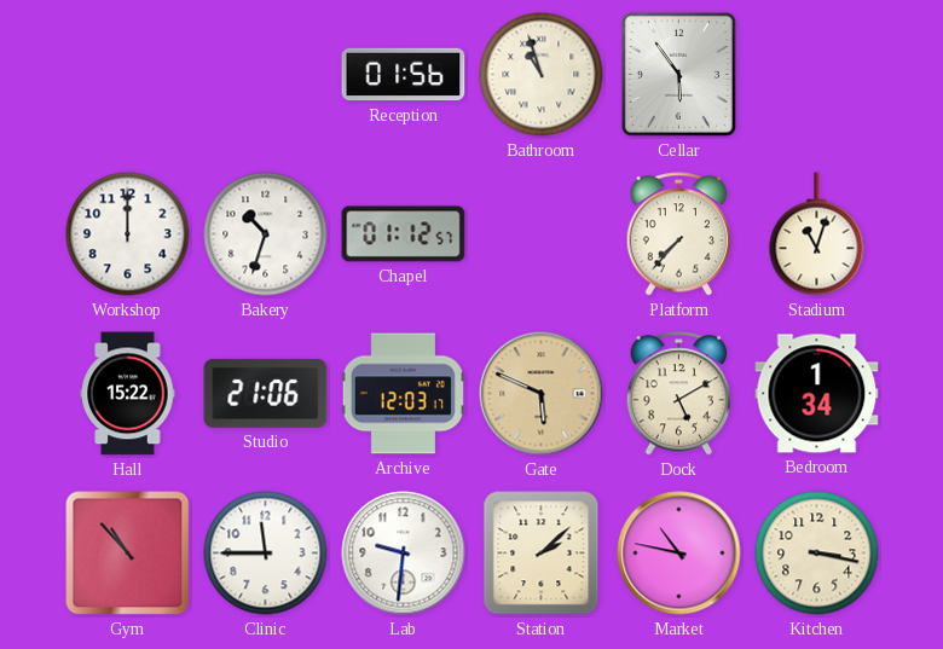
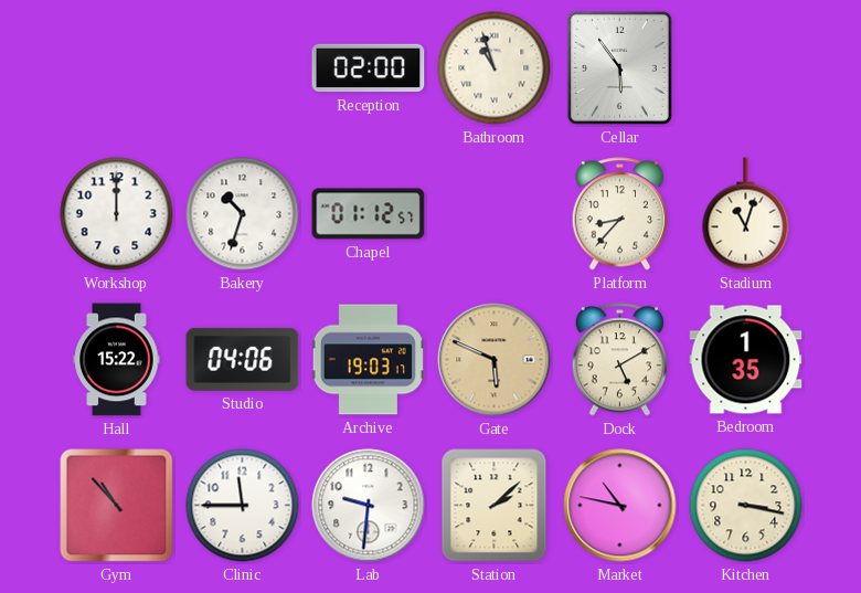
Reception: 01:56 -> 02:00
Platform: 7:37 -> 8:37
Studio: 21:06 -> 04:06
Archive: 12:03 -> 19:03
Bedroom: 1:34 -> 1:35
